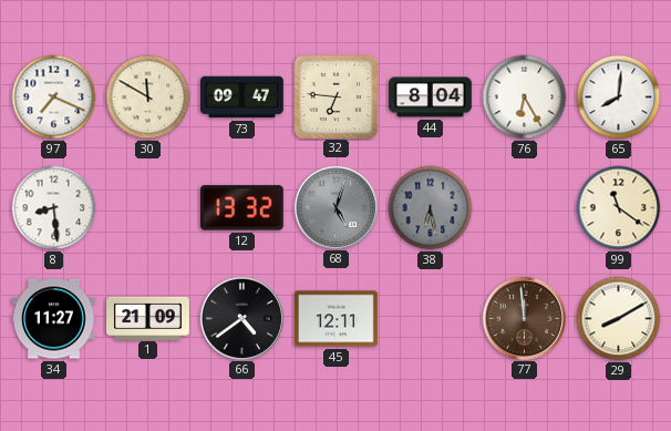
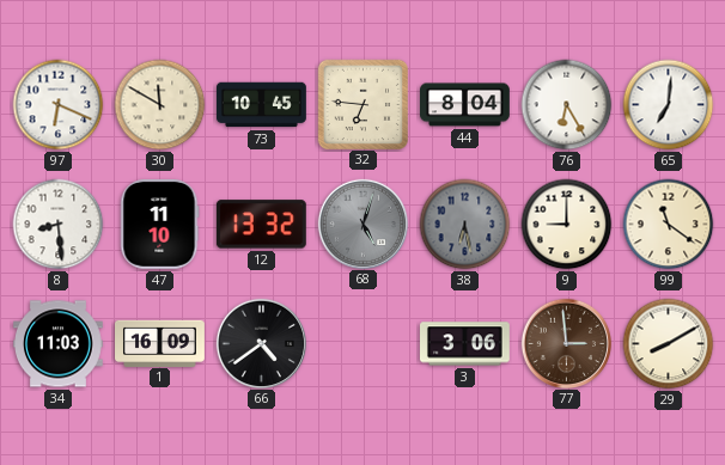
97: 7:19 -> 6:19
73: 09:47 -> 10:45
65: 8:01 -> 7:01
47: none -> 11:10
9: none -> 9:00
34: 11:27 -> 11:03
1: 21:09 -> 16:09
45: 12:11 -> none
3: none -> 3:06
77: 11:59 -> 2:59
